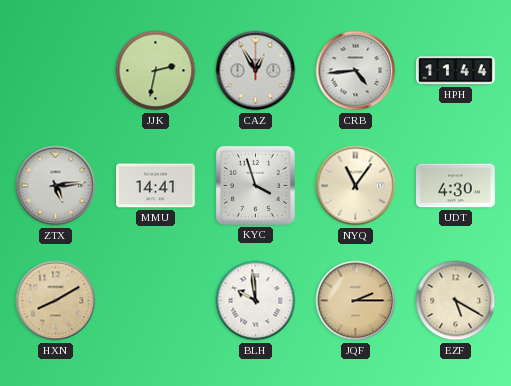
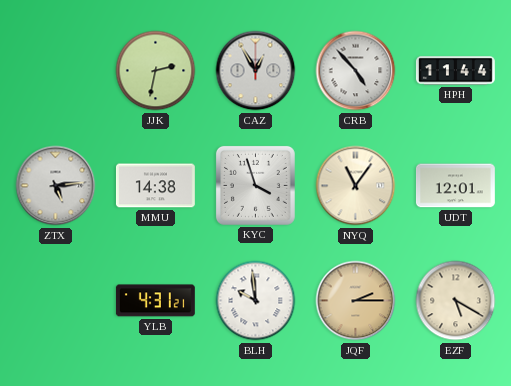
CRB: 4:44 -> 4:53
MMU: 14:41 -> 14:38
UDT: 4:30 -> 12:01
HXN: 8:10 -> none
YLB: none -> 4:31
